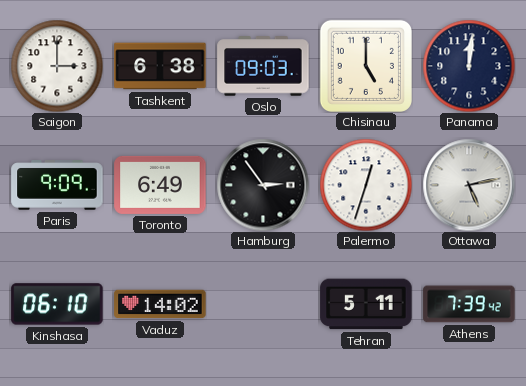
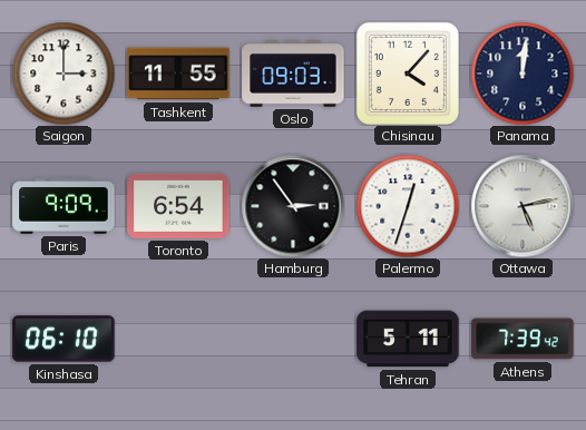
Tashkent: 6:38 -> 11:55
Chisinau: 5:00 -> 4:07
Toronto: 6:49 -> 6:54
Vaduz: 14:02 -> none
